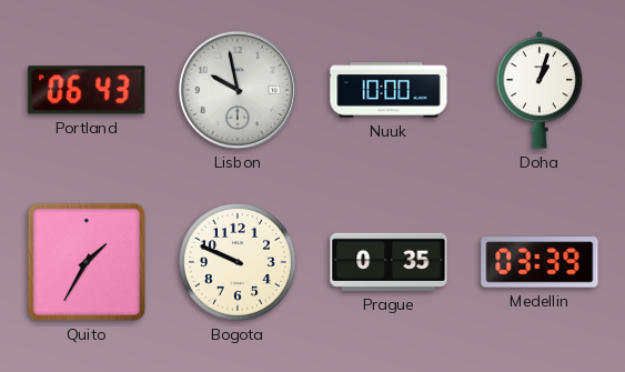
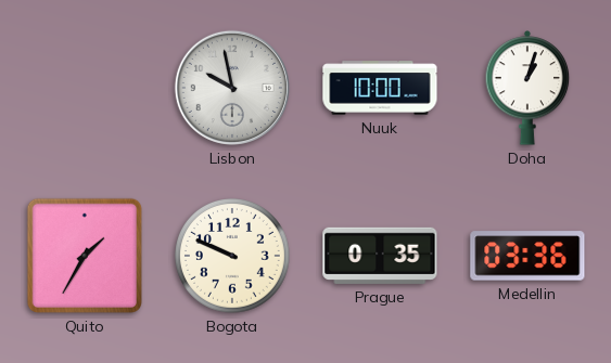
Portland: 06:43 -> none
Medellin: 03:39 -> 03:36
